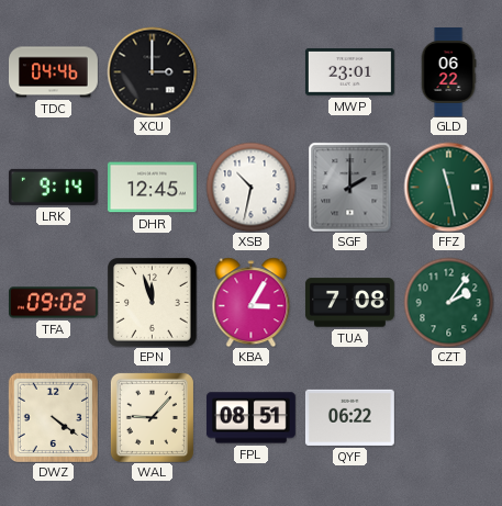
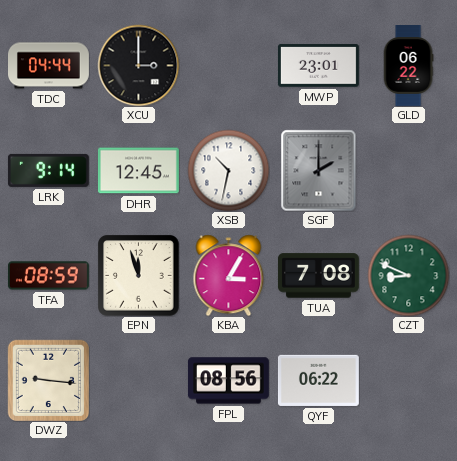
TDC: 04:46 -> 04:44
FFZ: 11:28 -> none
TFA: 09:02 -> 08:59
CZT: 2:06 -> 8:49
DWZ: 4:21 -> 9:16
WAL: 9:07 -> none
FPL: 08:51 -> 08:56
